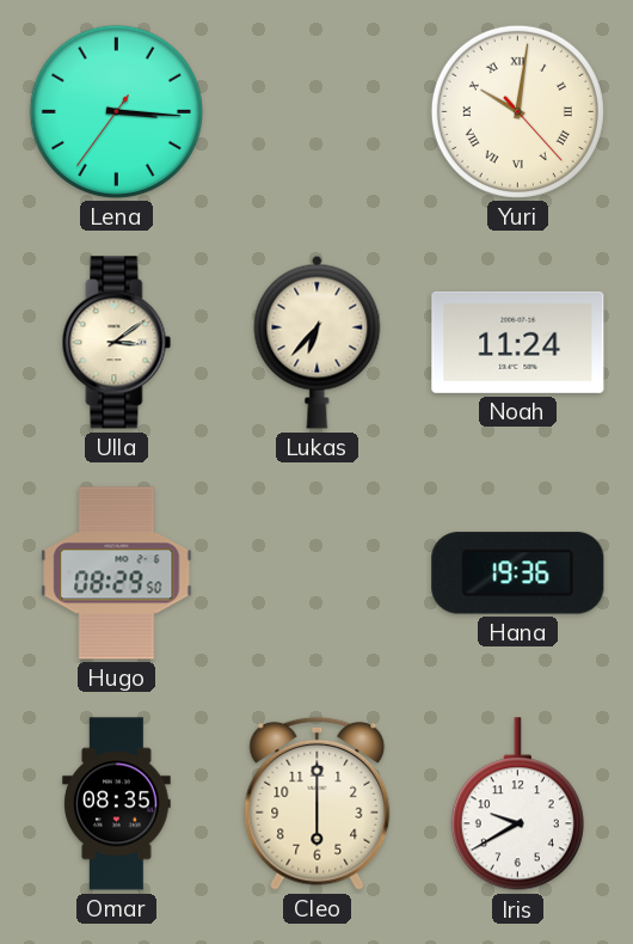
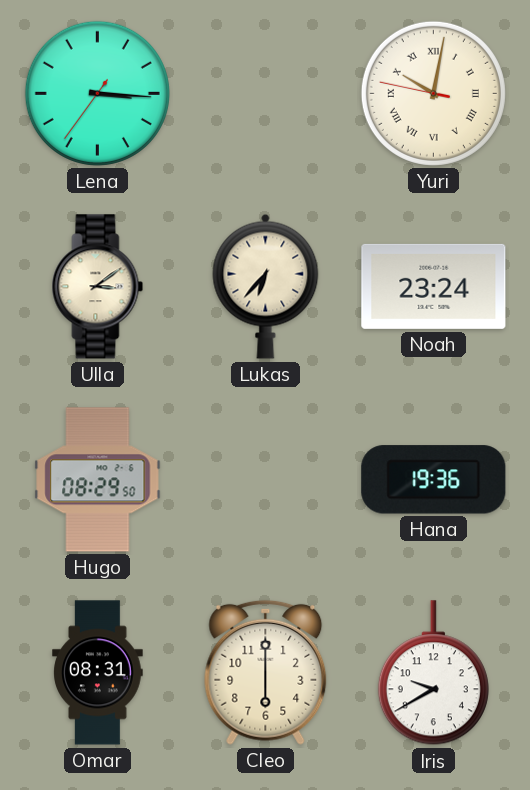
Yuri: 10:01:23 -> 10:01:47
Noah: 11:24 -> 23:24
Omar: 08:35 -> 08:31
